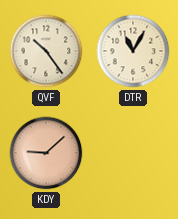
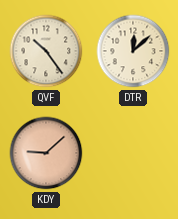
DTR: 11:05 -> 12:08
